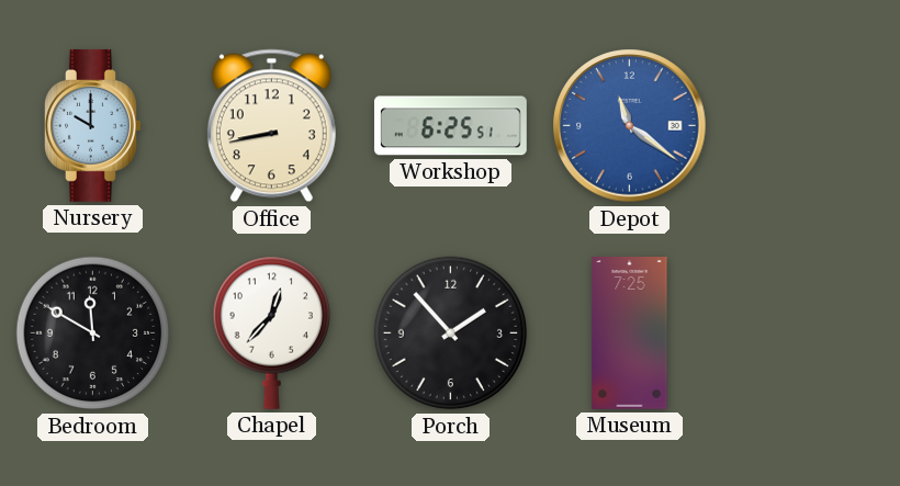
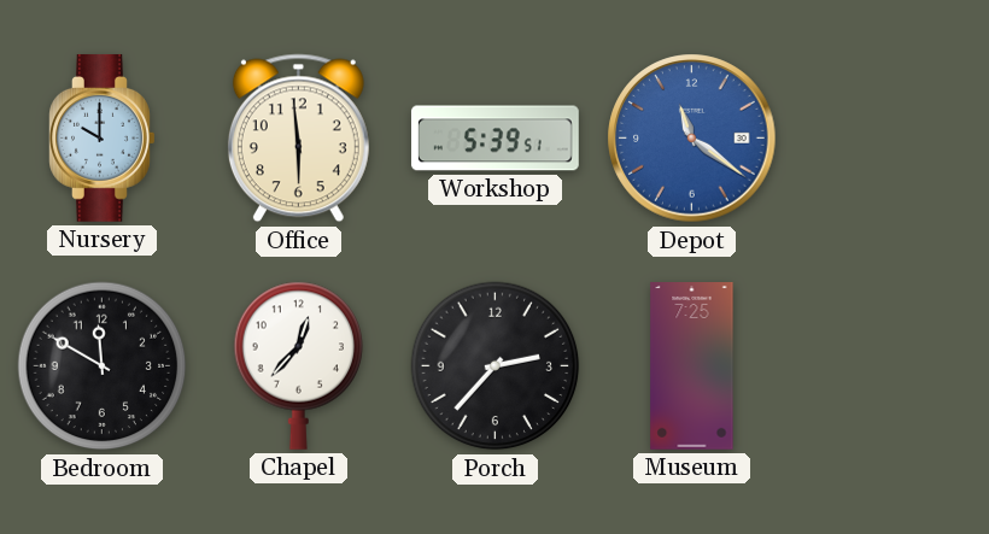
Office: 8:43 -> 5:59
Workshop: 6:25 -> 5:39
Porch: 1:53 -> 2:37
